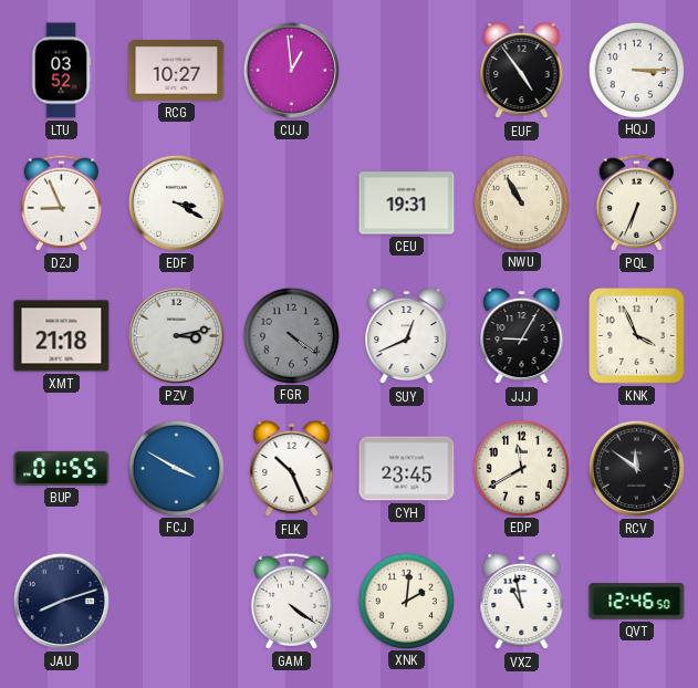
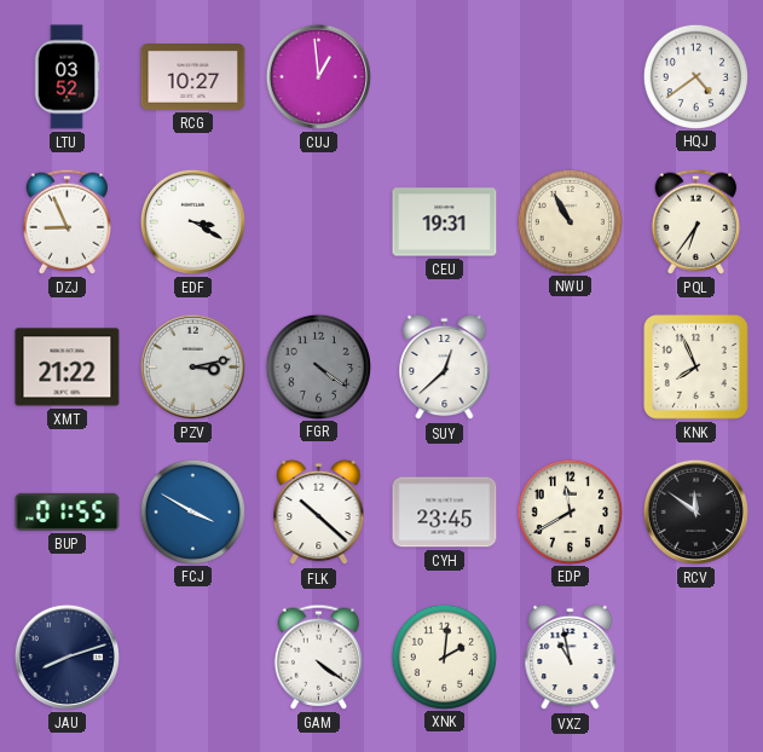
EUF: 4:54 -> none
HQJ: 3:15 -> 4:39
PQL: 6:34 -> 6:36
XMT: 21:18 -> 21:22
SUY: 12:41 -> 12:38
JJJ: 9:05 -> none
KNK: 3:56 -> 7:56
FLK: 10:26 -> 10:22
QVT: 12:46 -> none
